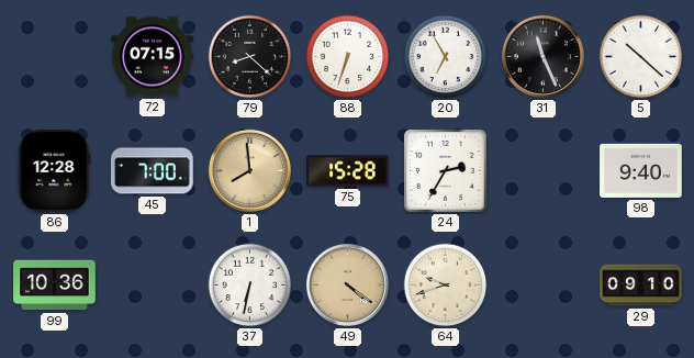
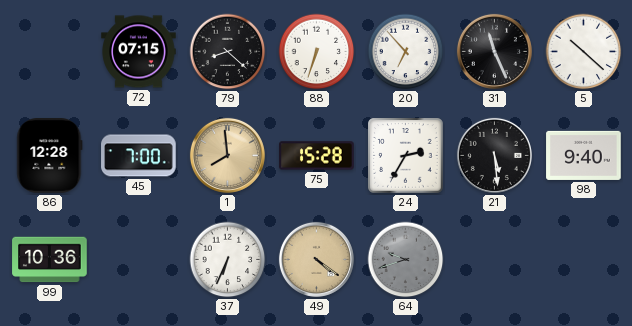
20: 6:55 -> 6:53
21: none -> 5:29
37: 6:32 -> 6:34
64 dial: cream -> grey
29: 09:10 -> none
